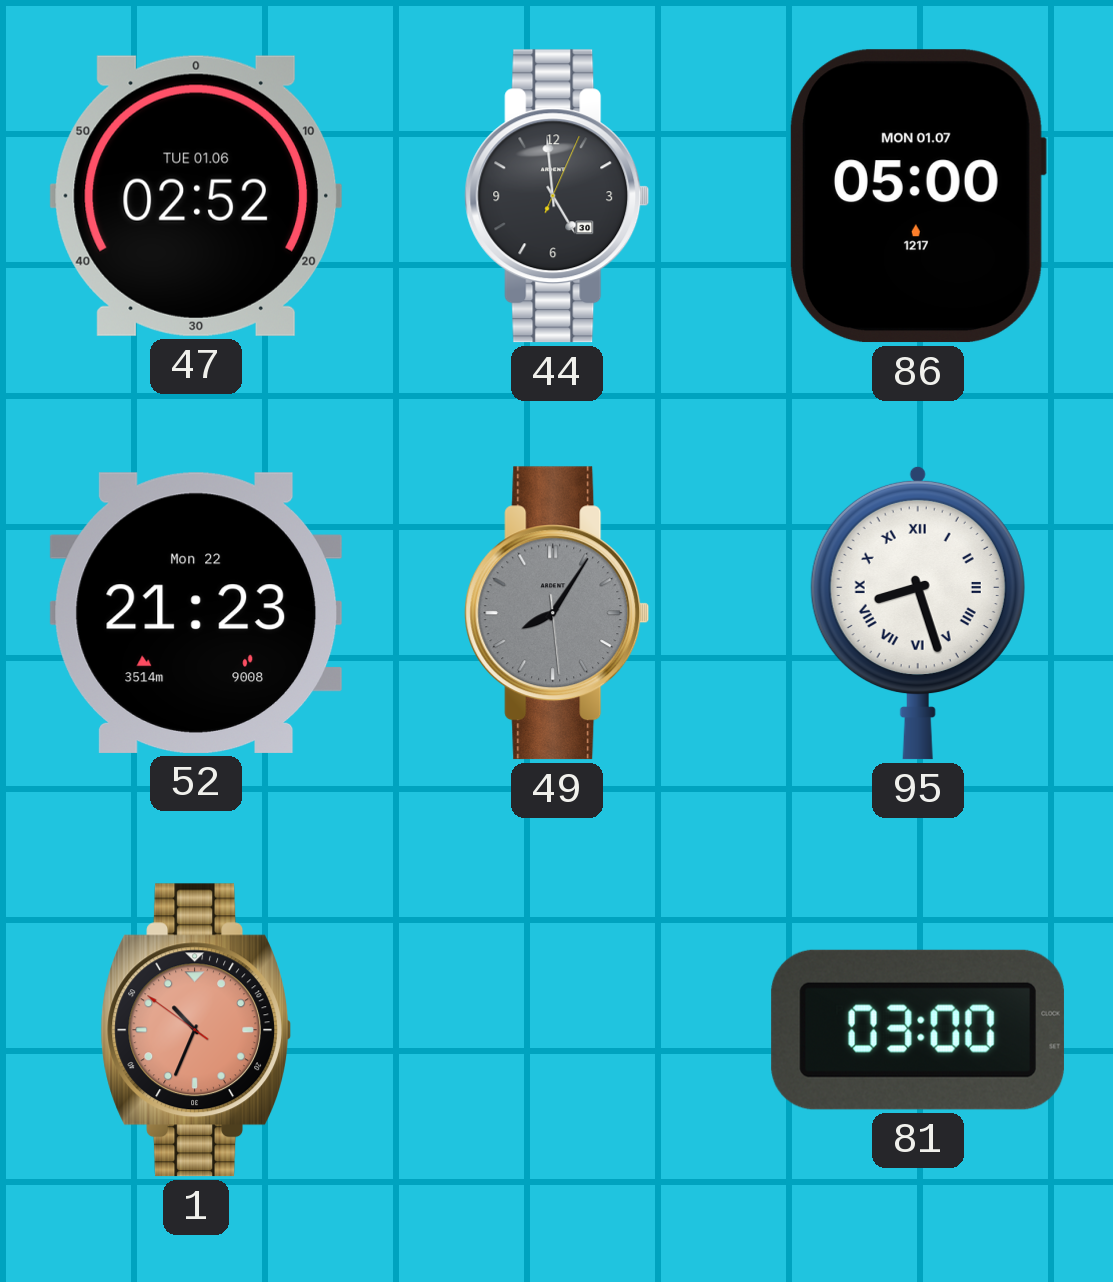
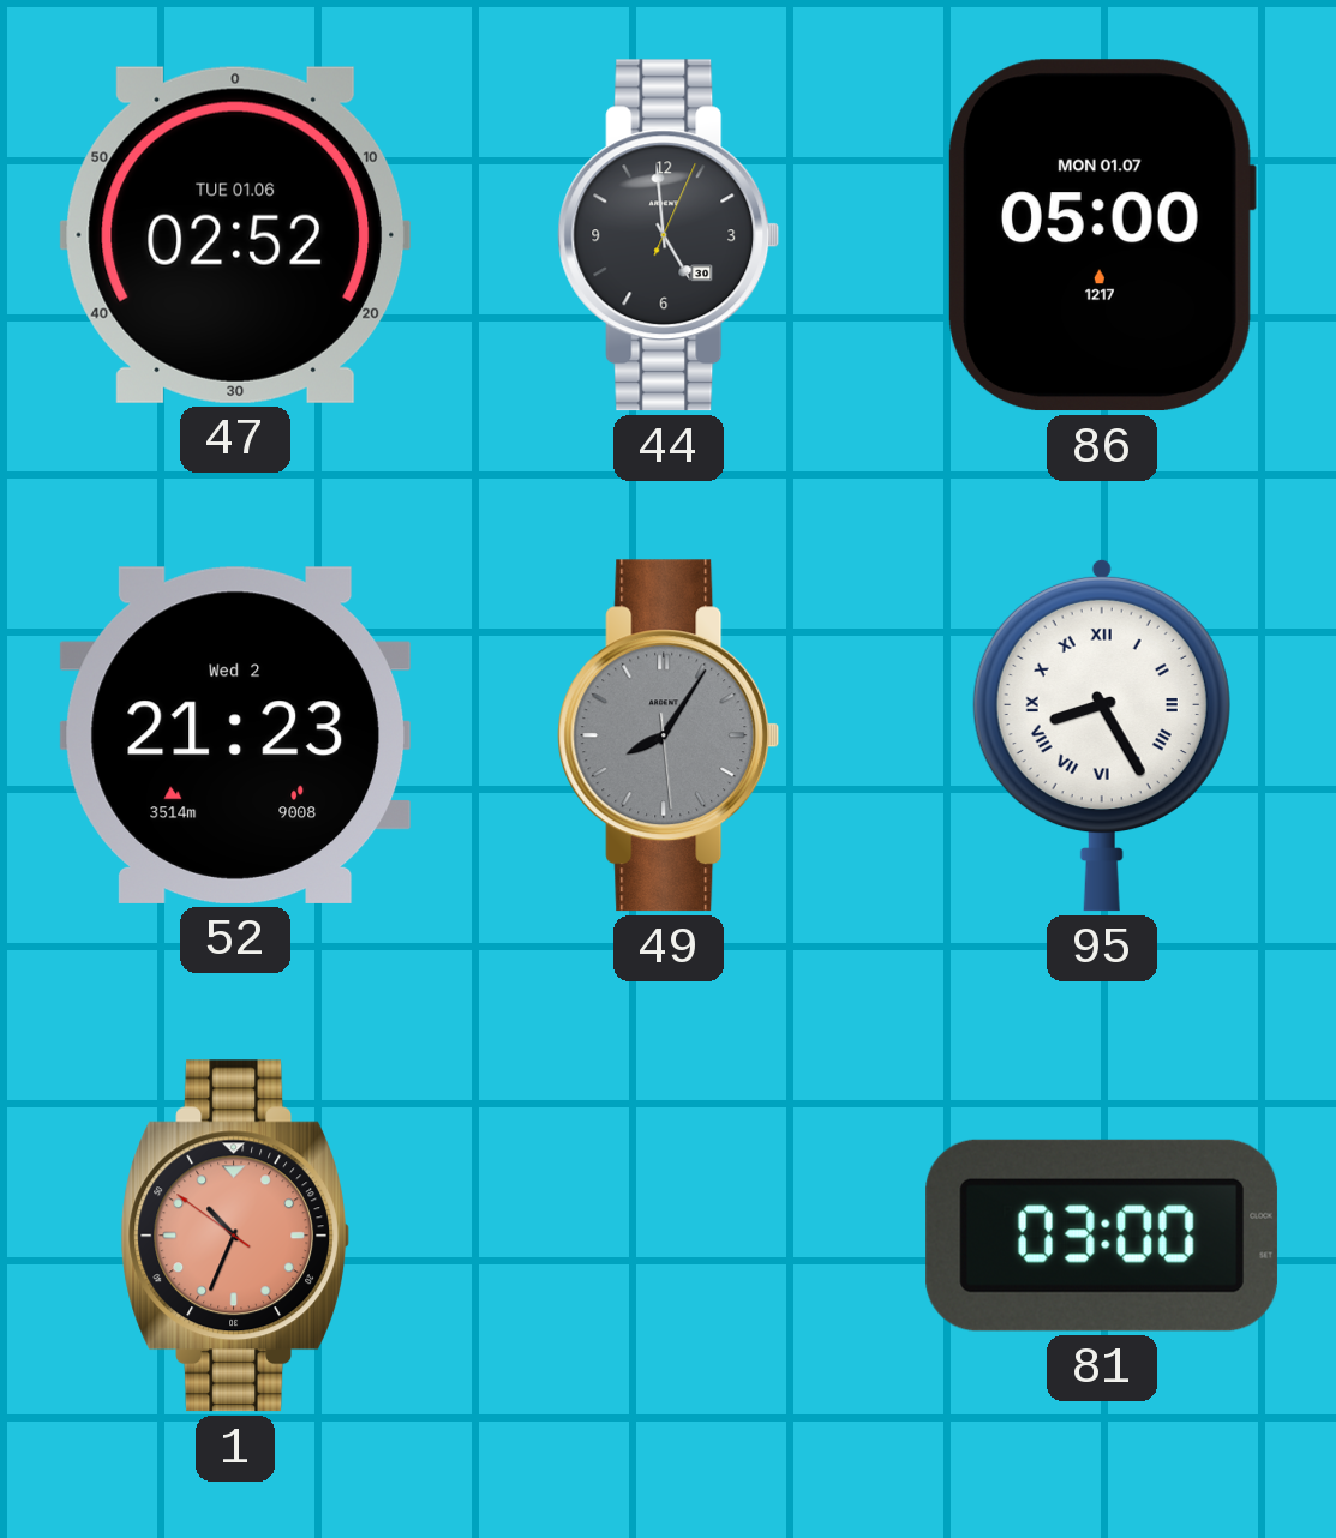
52 date: Mon 22 -> Wed 2
95: 8:27 -> 8:25
